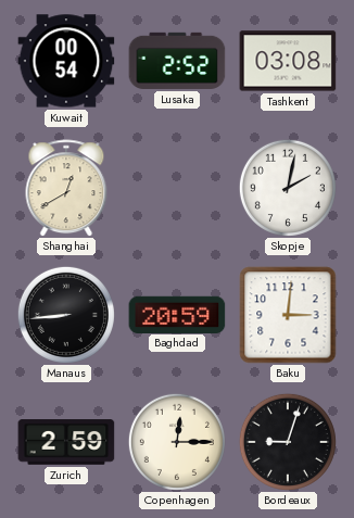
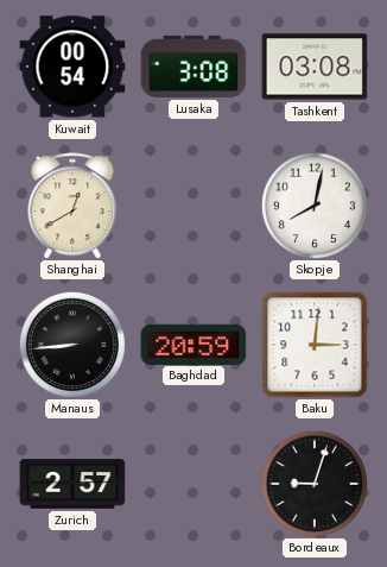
Lusaka: 2:52 -> 3:08
Skopje: 2:02 -> 8:02
Zurich: 2:59 -> 2:57
Copenhagen: 12:15 -> none
